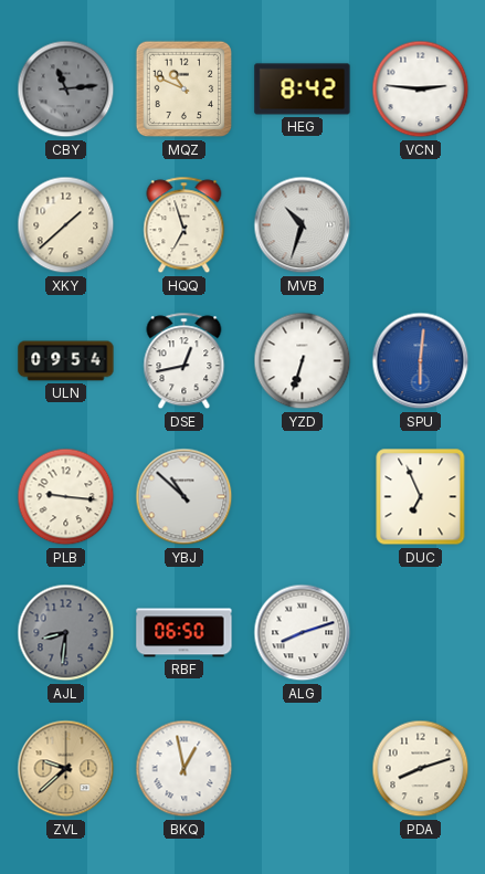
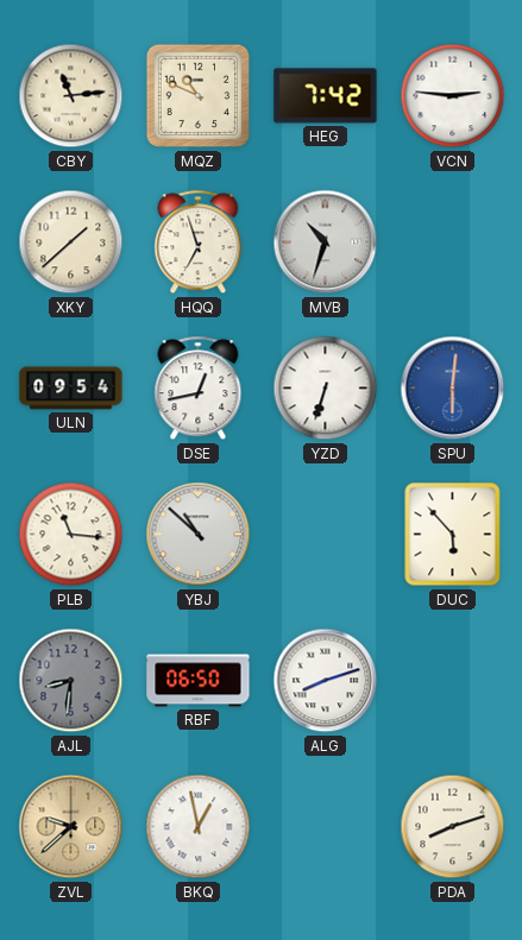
CBY dial: grey -> cream
HEG: 8:42 -> 7:42
PLB: 9:16 -> 11:16
DUC: 6:56 -> 5:53
